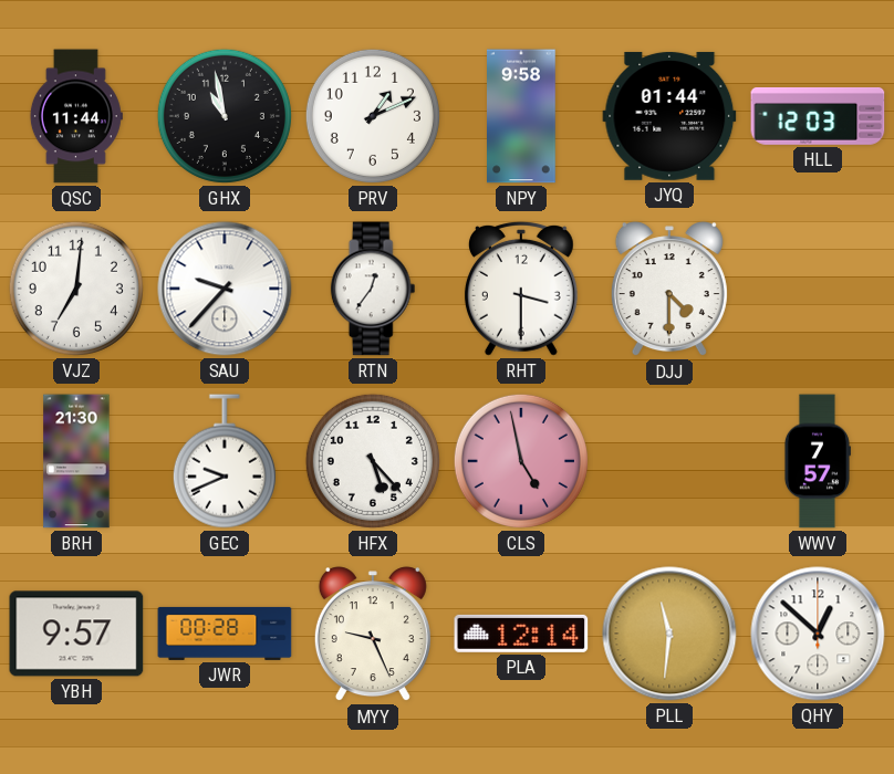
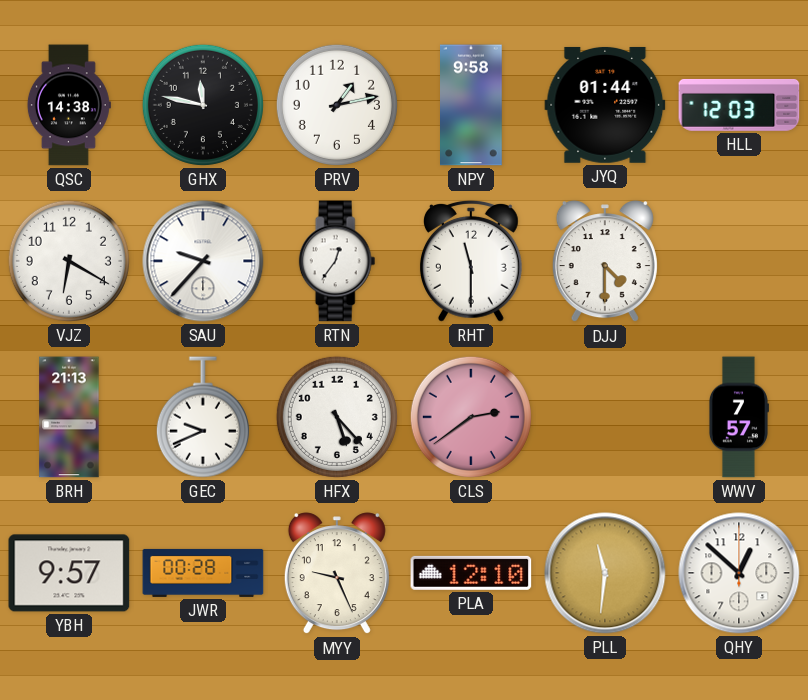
QSC: 11:44 -> 14:38
GHX: 10:58 -> 11:47
PRV: 1:11 -> 1:13
VJZ: 7:01 -> 6:20
RHT: 3:30 -> 11:30
BRH: 21:30 -> 21:13
CLS: 4:58 -> 2:39
PLA: 12:14 -> 12:10
